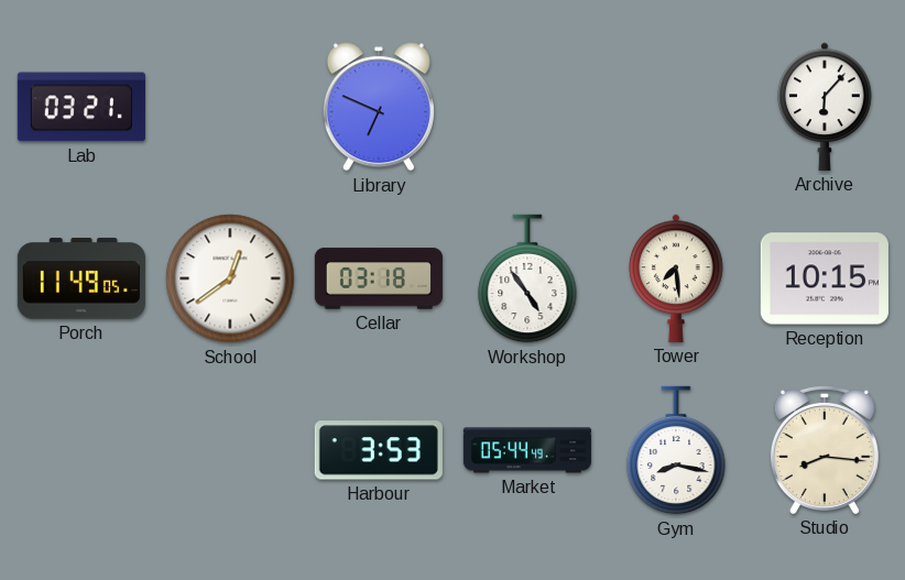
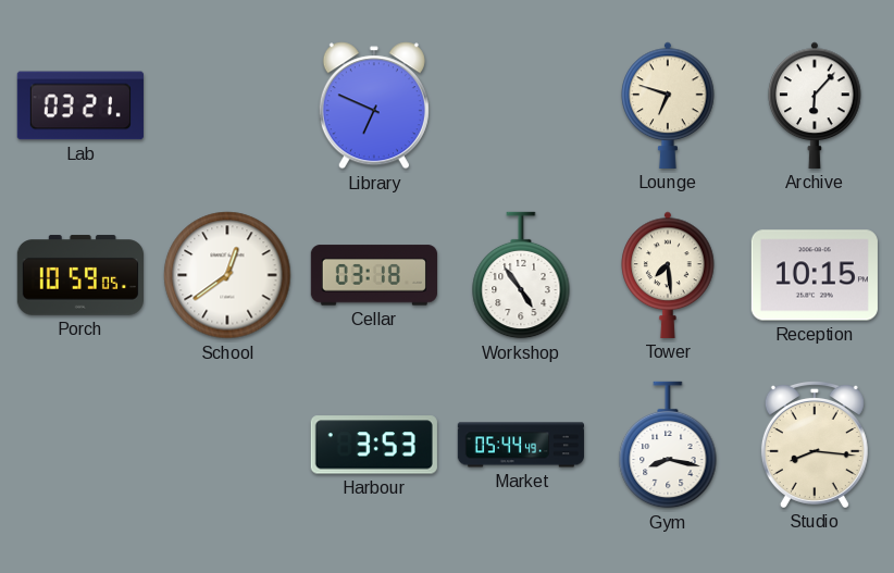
Lounge: none -> 6:48
Porch: 11:49 -> 10:59
